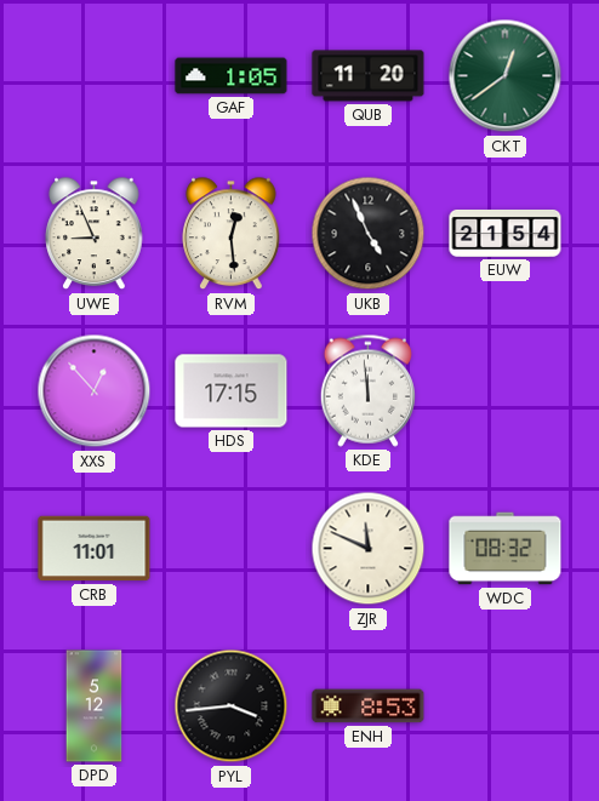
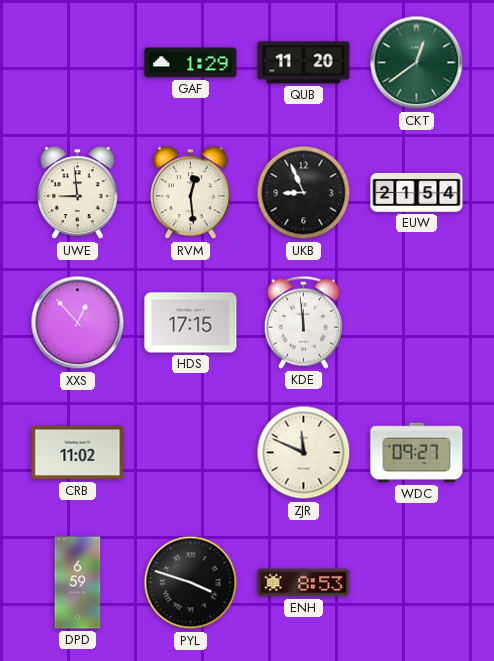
GAF: 1:05 -> 1:29
UWE: 8:56 -> 8:59
UKB: 4:56 -> 8:56
CRB: 11:01 -> 11:02
WDC: 08:32 -> 09:27
DPD: 5:12 -> 6:59
PYL: 3:44 -> 3:48
